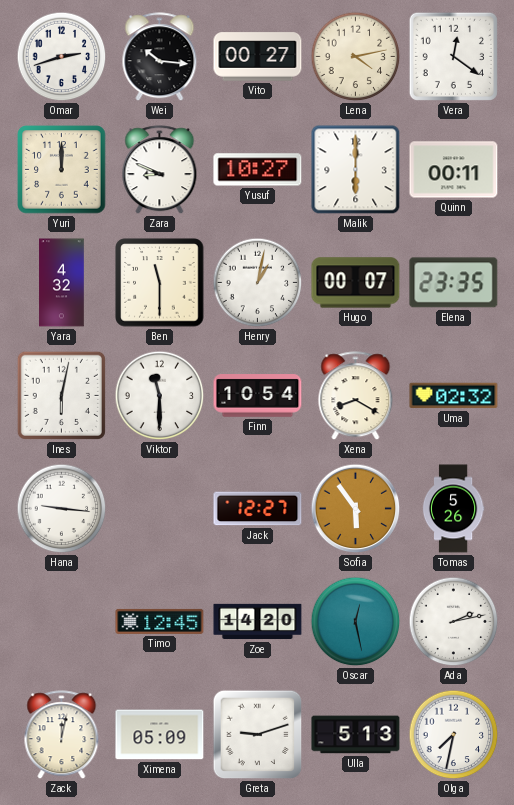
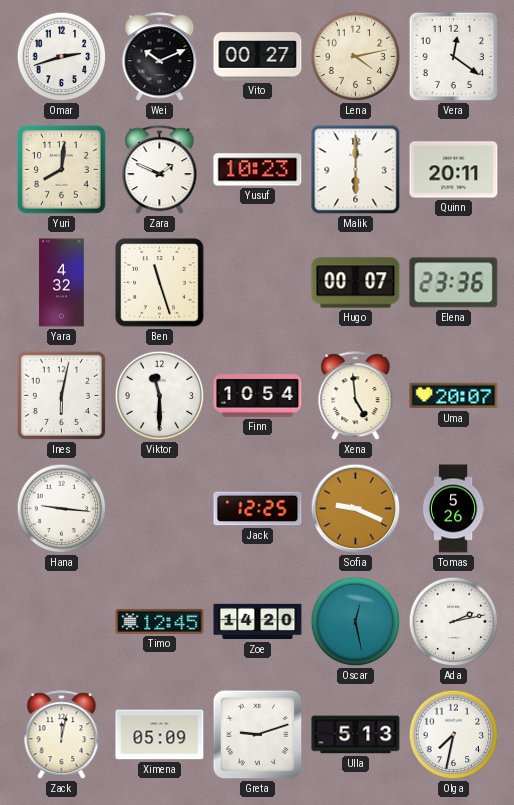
Wei: 10:16 -> 10:11
Yuri: 12:00 -> 8:01
Zara: 8:49 -> 1:49
Yusuf: 10:27 -> 10:23
Quinn: 00:11 -> 20:11
Ben: 11:30 -> 11:27
Henry: 1:02 -> none
Elena: 23:35 -> 23:36
Xena: 8:20 -> 4:59
Uma: 02:32 -> 20:07
Jack: 12:27 -> 12:25
Sofia: 5:54 -> 9:19
